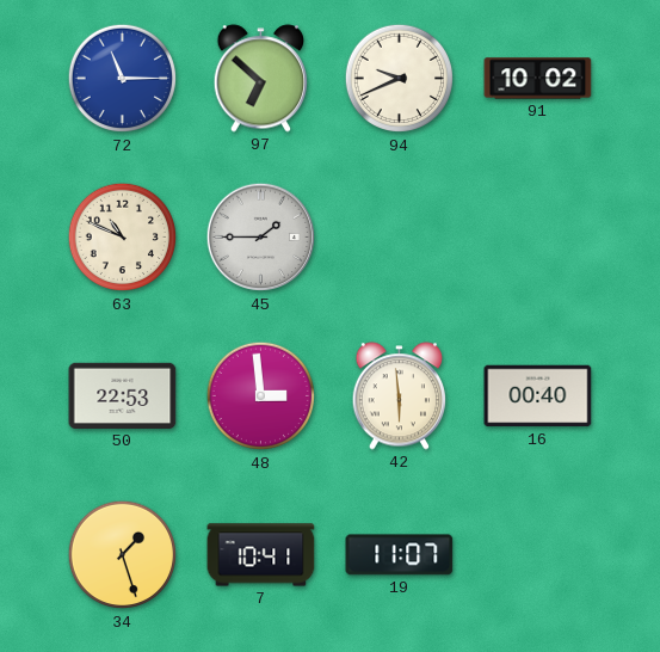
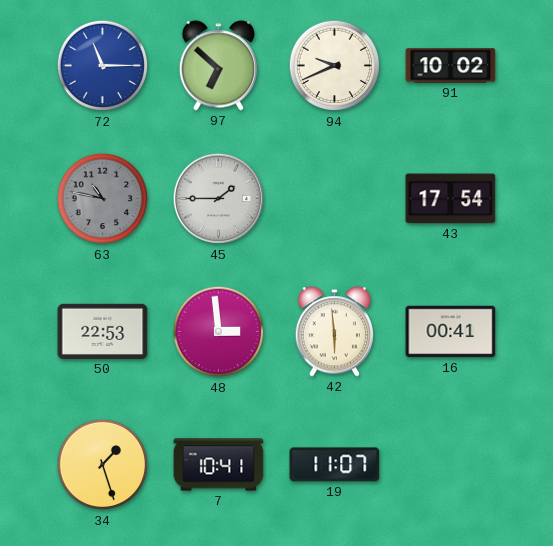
63: 10:49 -> 10:47
63 dial: cream -> grey
43: none -> 17:54
16: 00:40 -> 00:41
